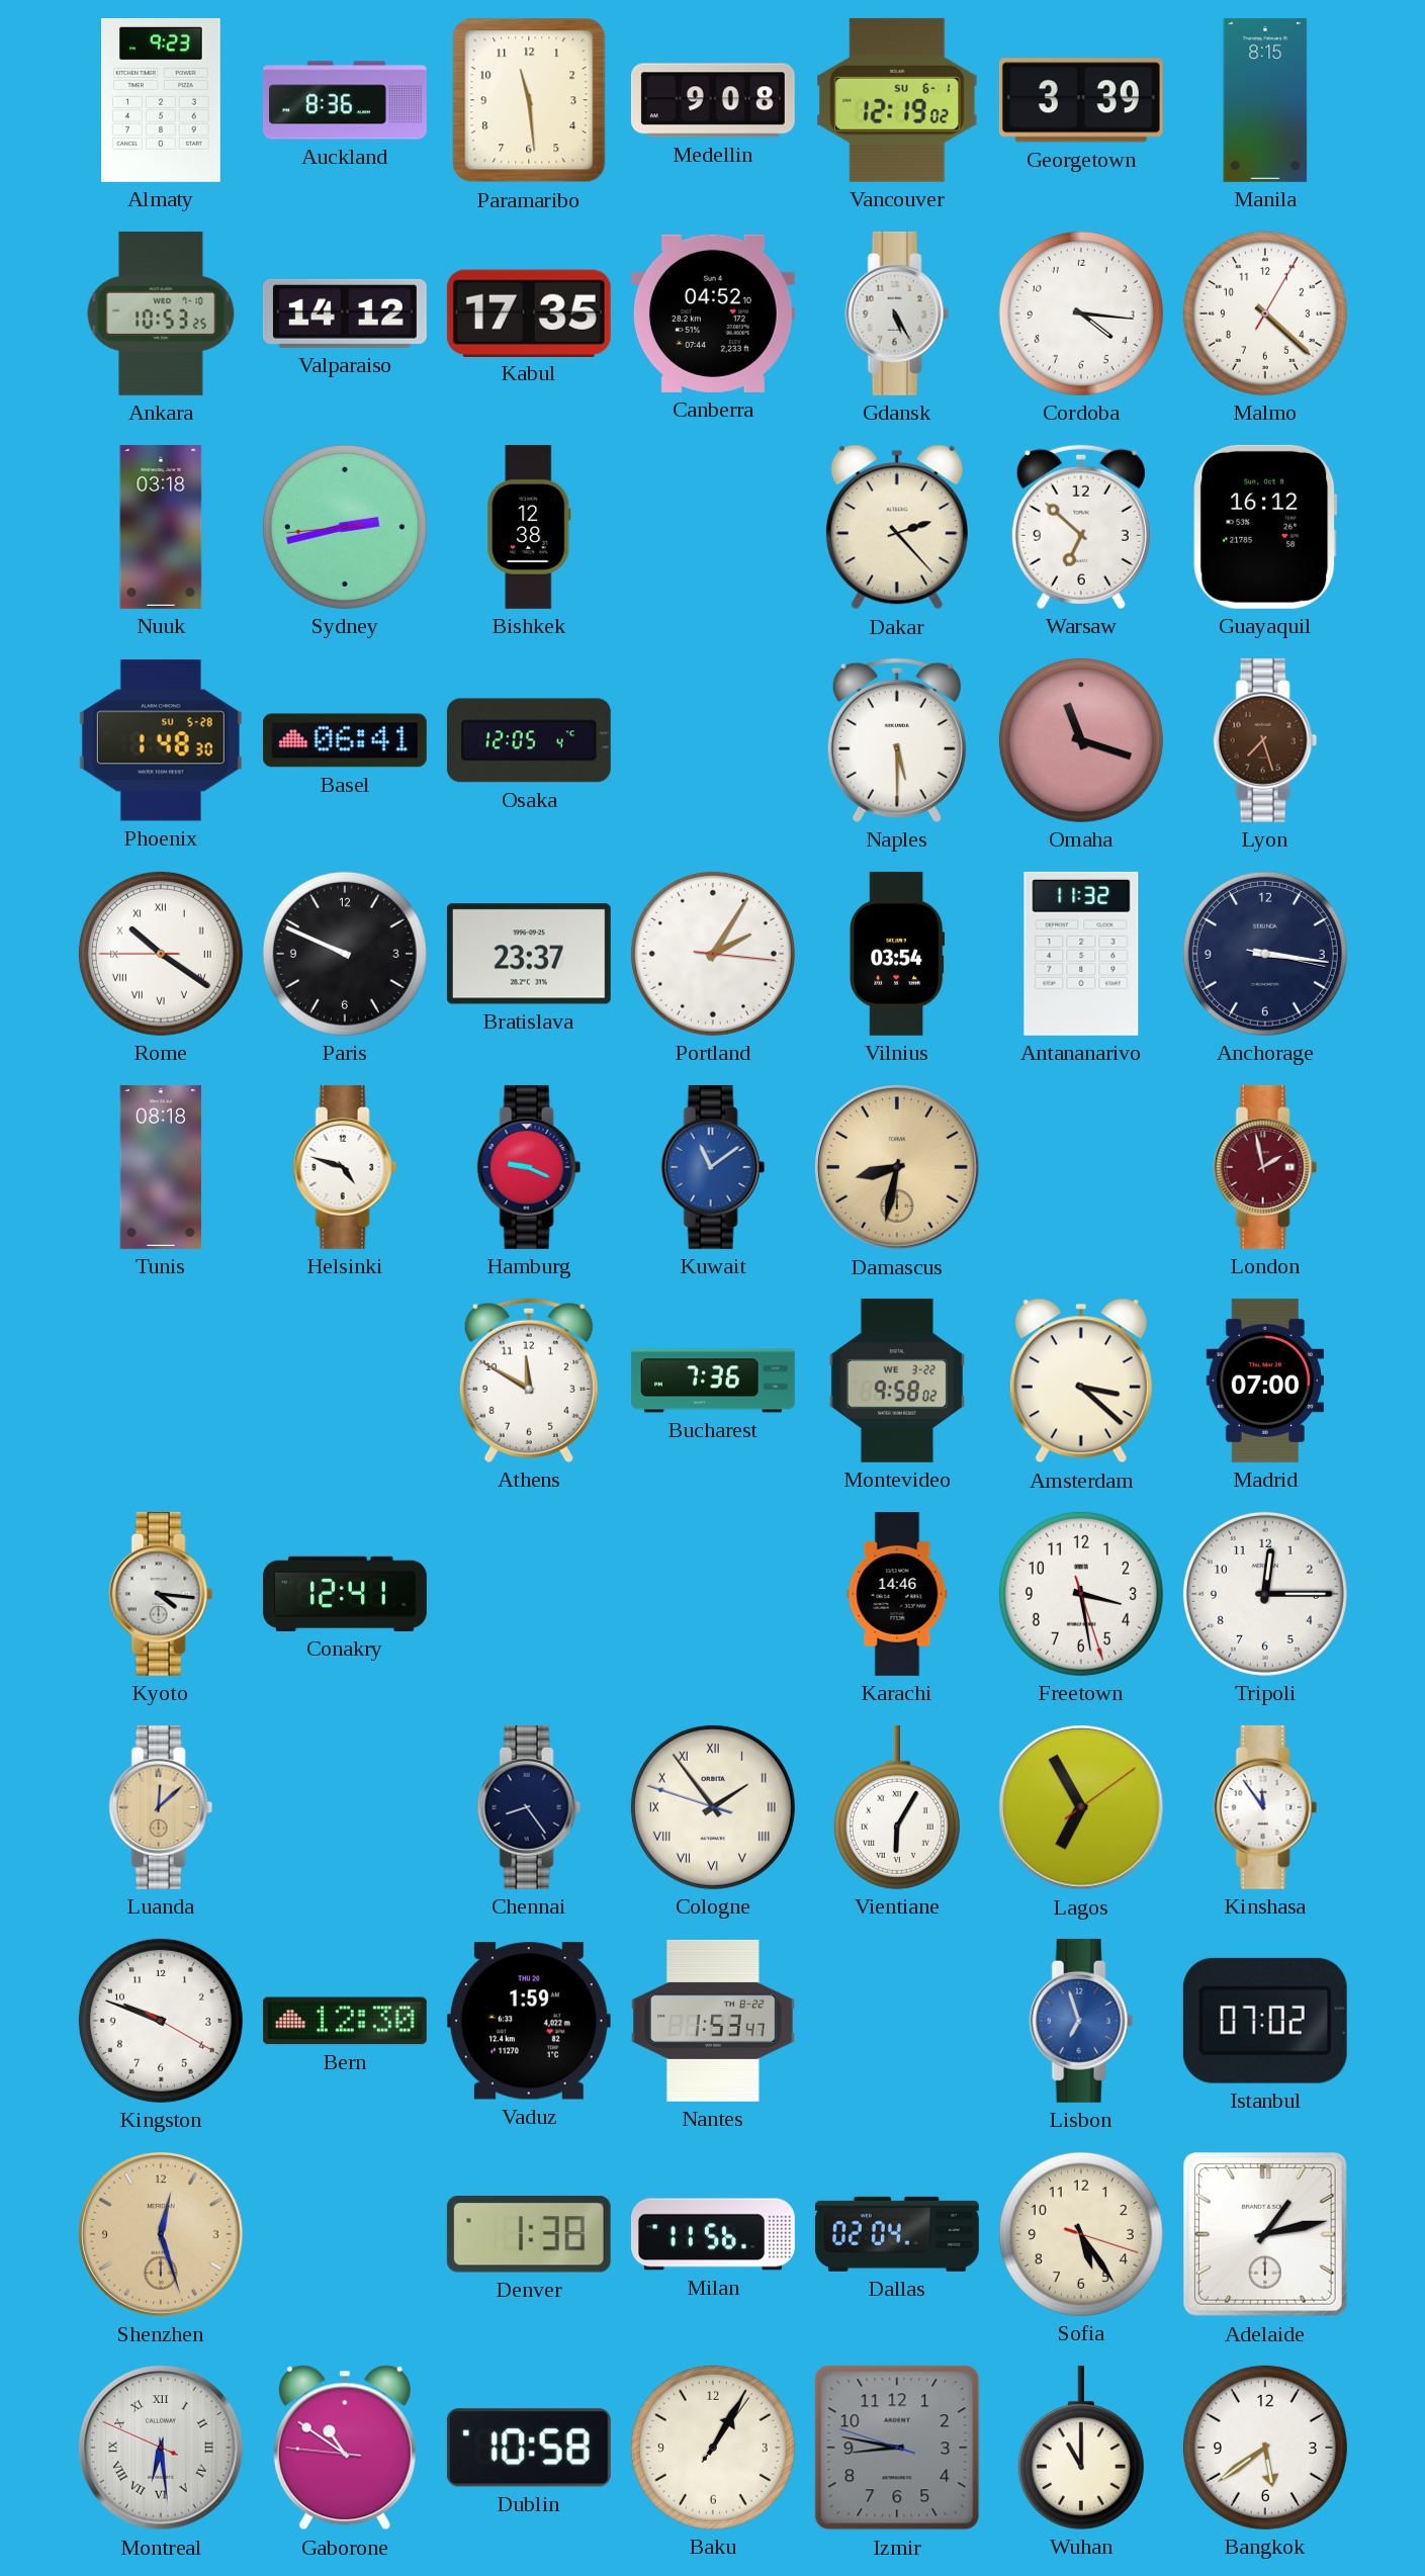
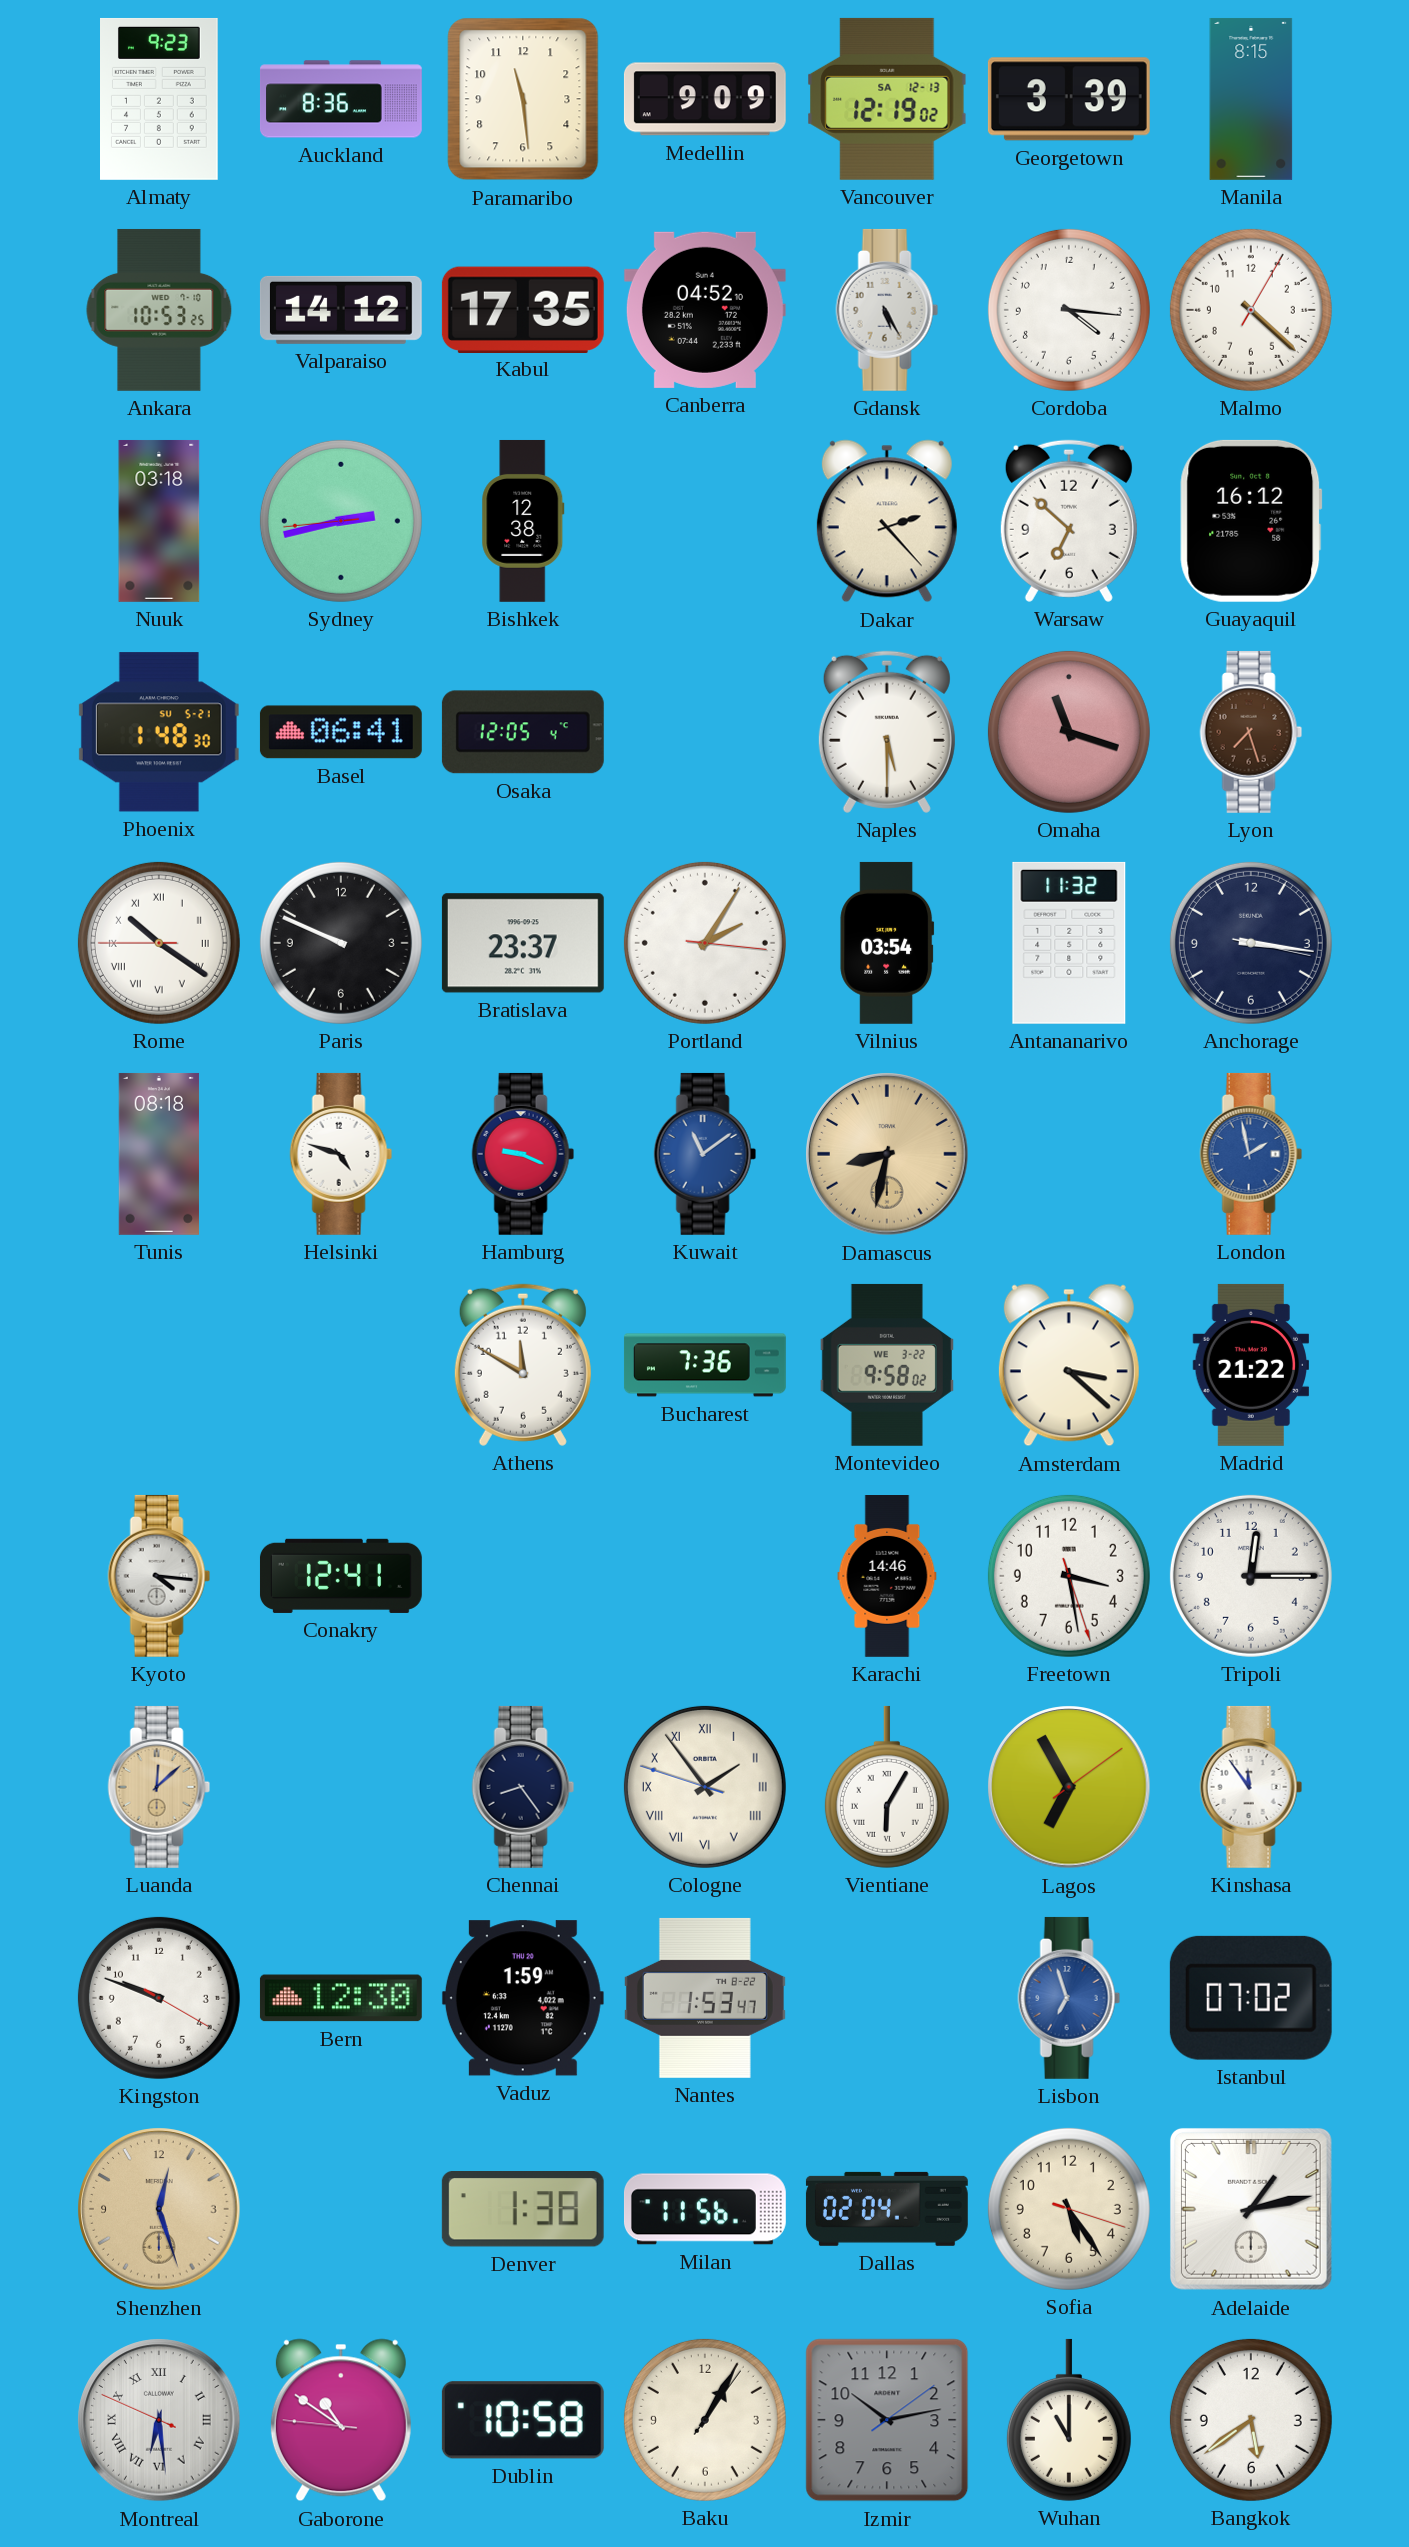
Medellin: 9:08 -> 9:09
Vancouver date: SU 6-1 -> SA 12-13
Phoenix date: SU 5-28 -> SU 5-21
London dial: burgundy -> blue
Madrid: 07:00 -> 21:22
Izmir: 8:46 -> 10:13
